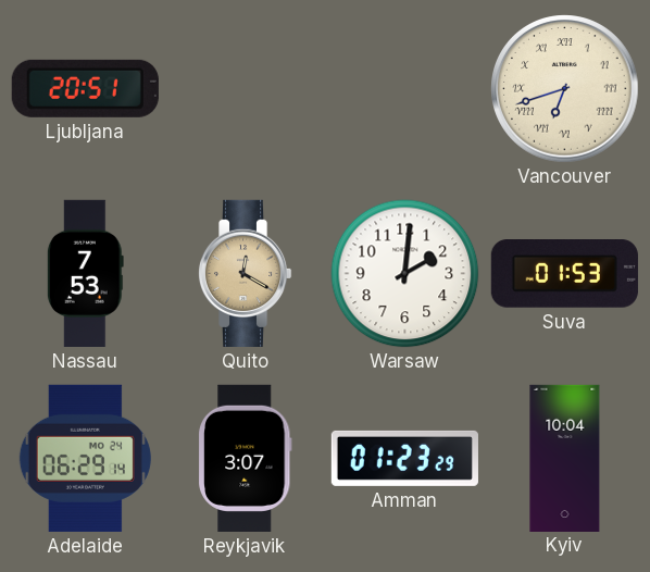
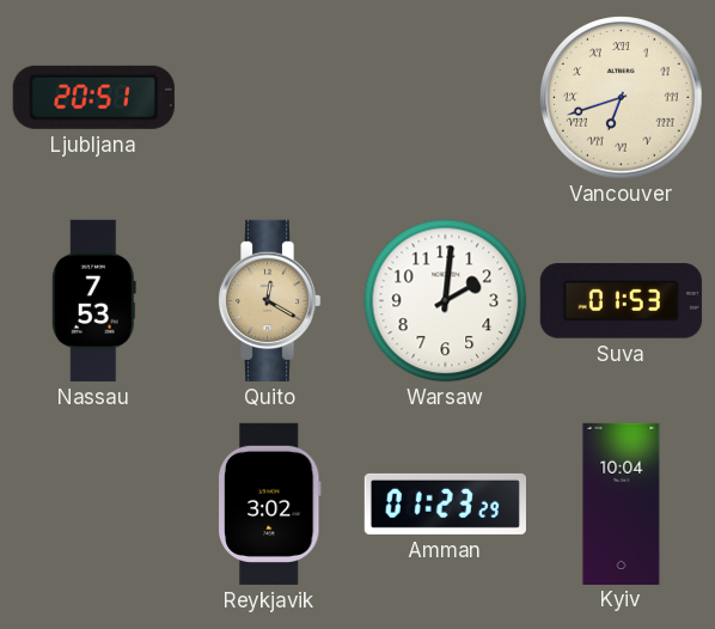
Adelaide: 06:29 -> none
Reykjavik: 3:07 -> 3:02
